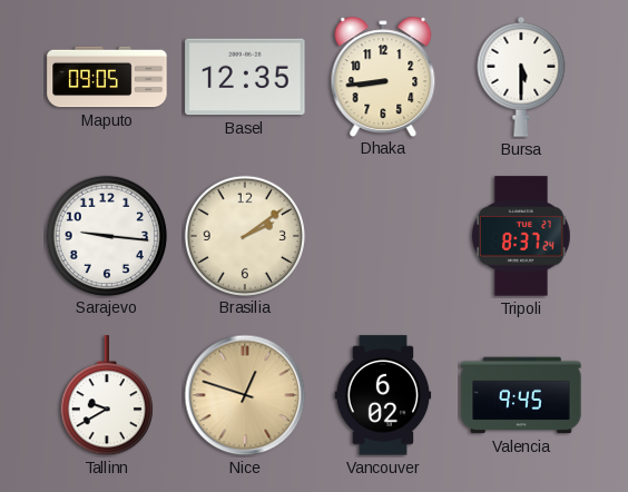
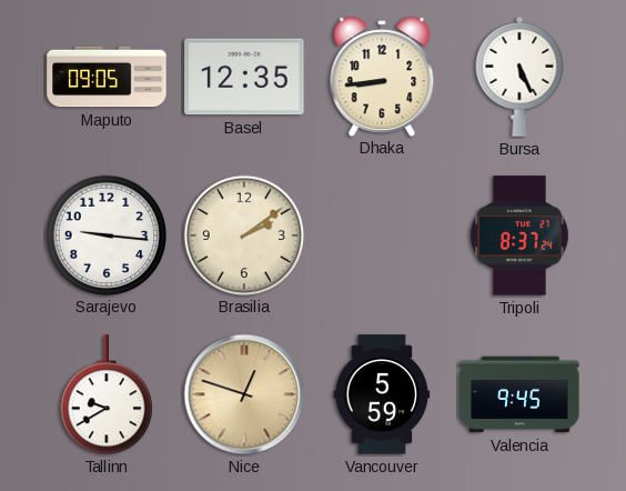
Bursa: 5:30 -> 5:26
Vancouver: 6:02 -> 5:59
